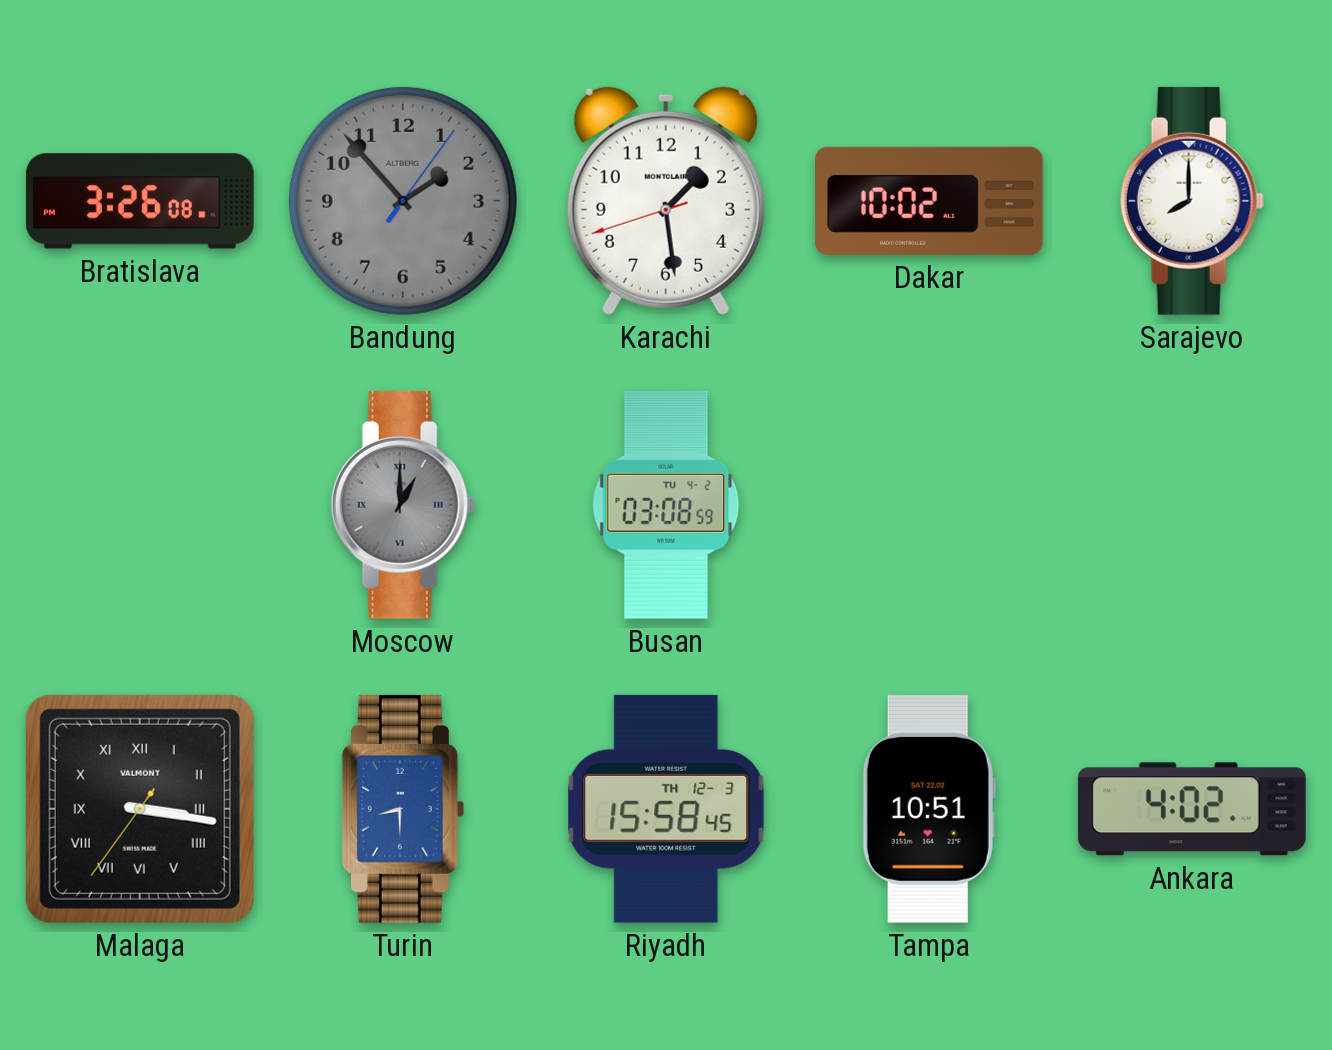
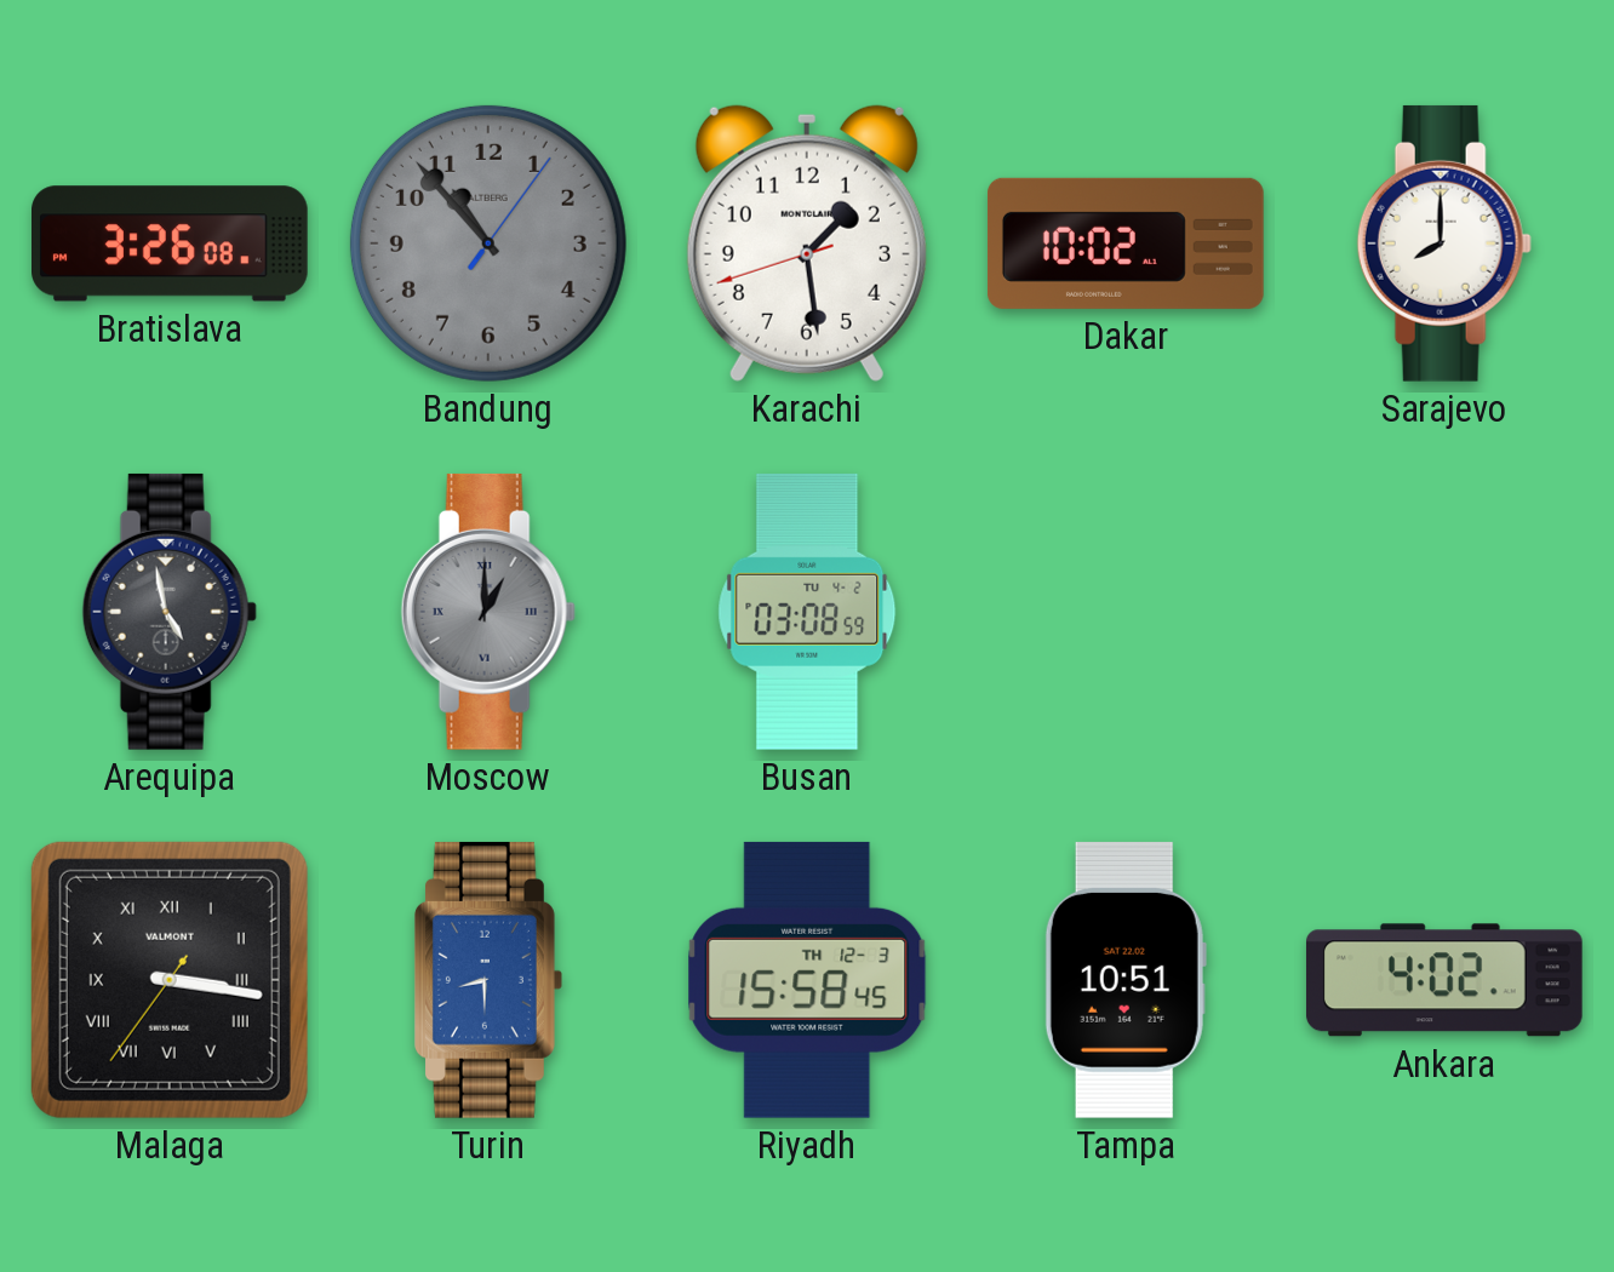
Bandung: 1:53 -> 10:53
Arequipa: none -> 4:58
